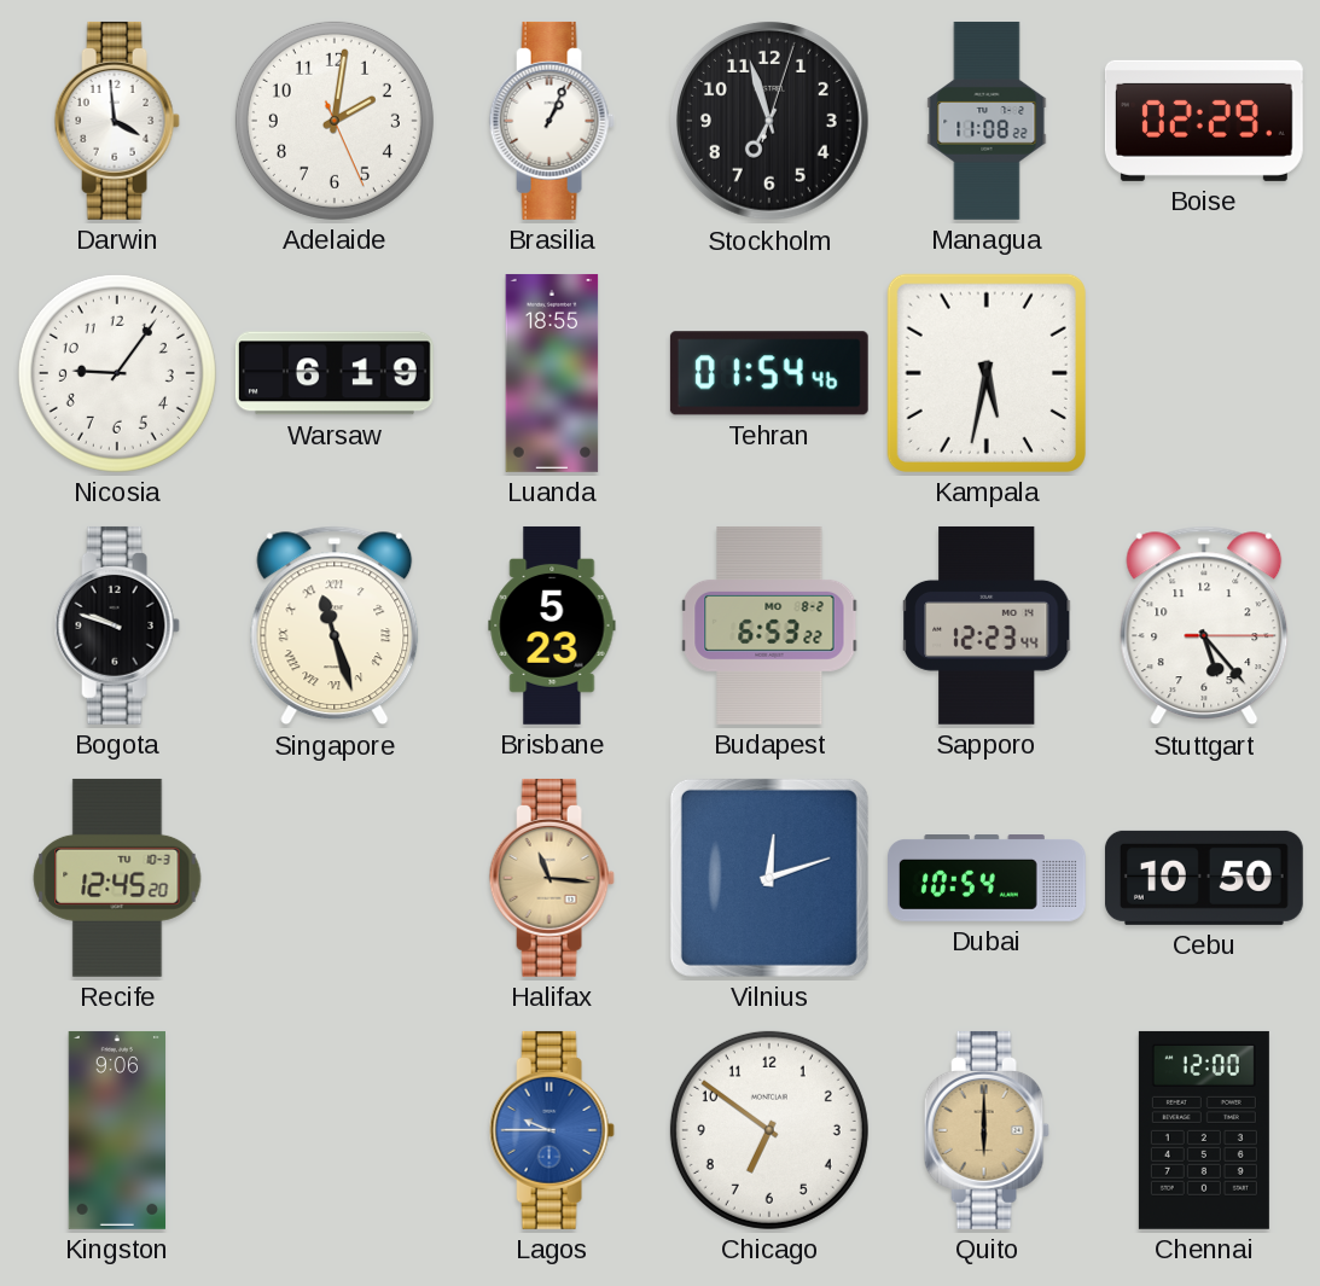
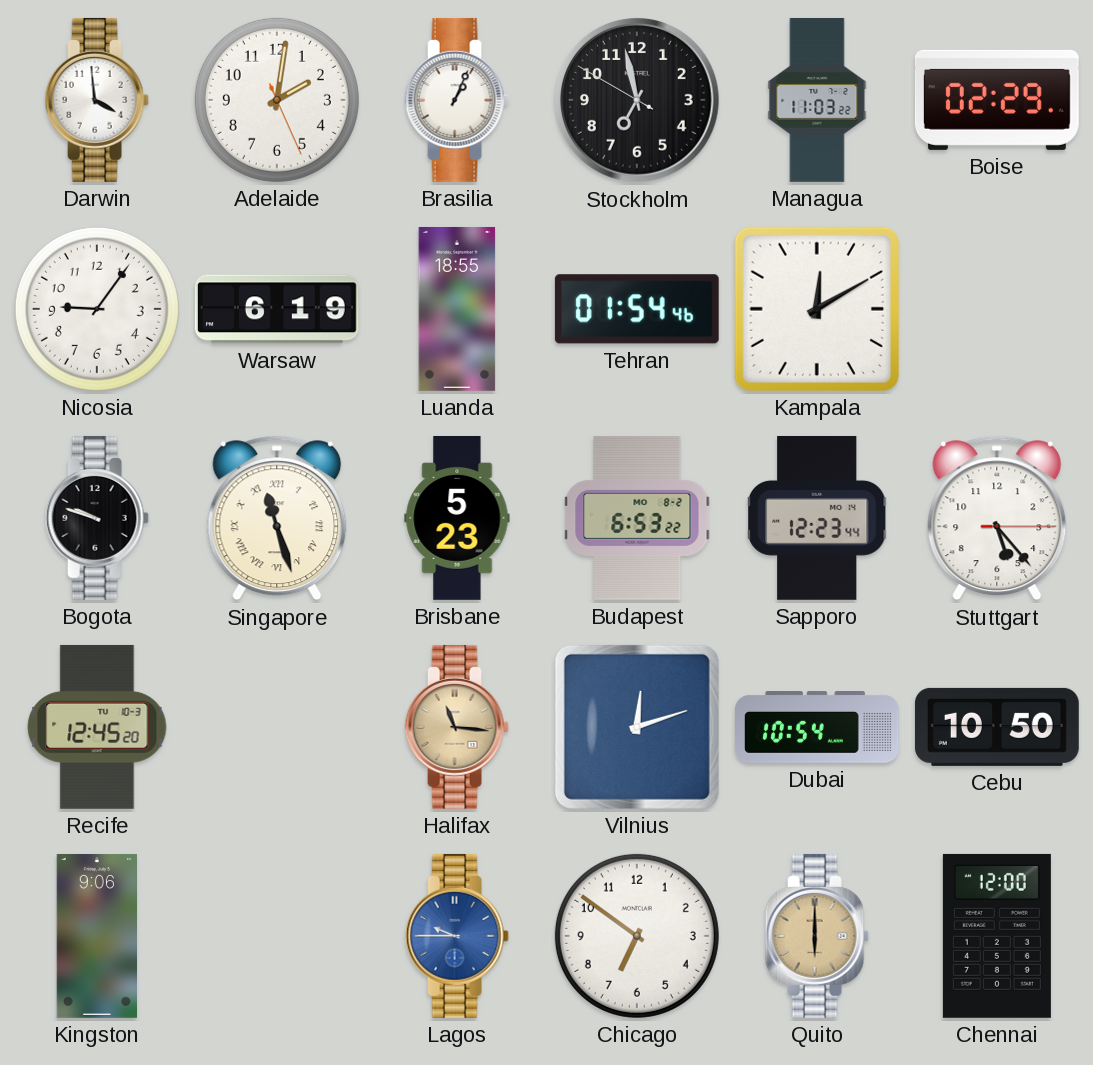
Stockholm: 6:57:03 -> 6:57:50
Managua: 11:08 -> 11:03
Kampala: 5:32 -> 12:10
